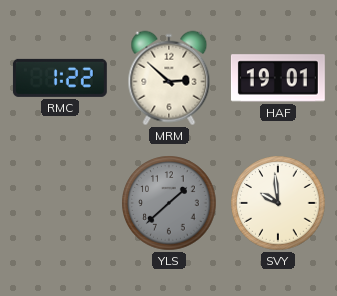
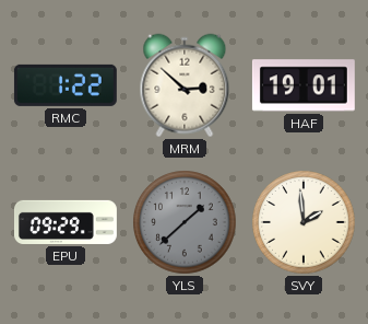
EPU: none -> 09:29
SVY: 9:59 -> 1:59
